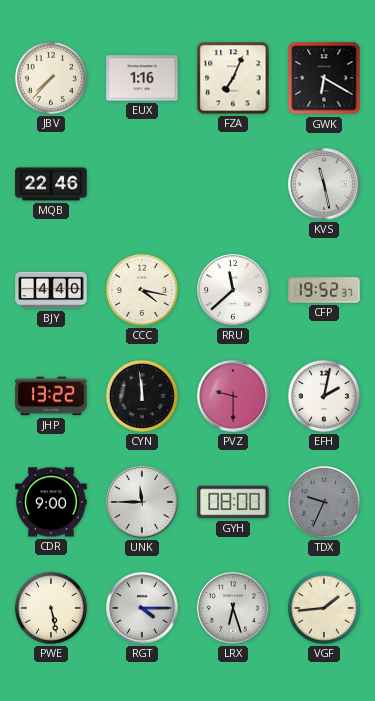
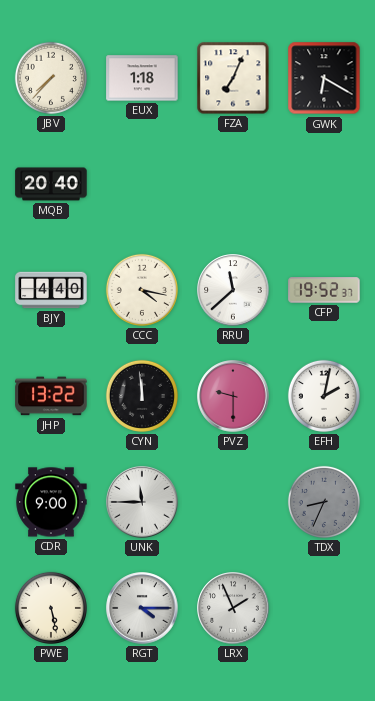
EUX: 1:16 -> 1:18
MQB: 22:46 -> 20:40
KVS: 11:28 -> none
GYH: 08:00 -> none
TDX: 9:34 -> 8:34
LRX: 6:27 -> 1:56
VGF: 1:44 -> none
